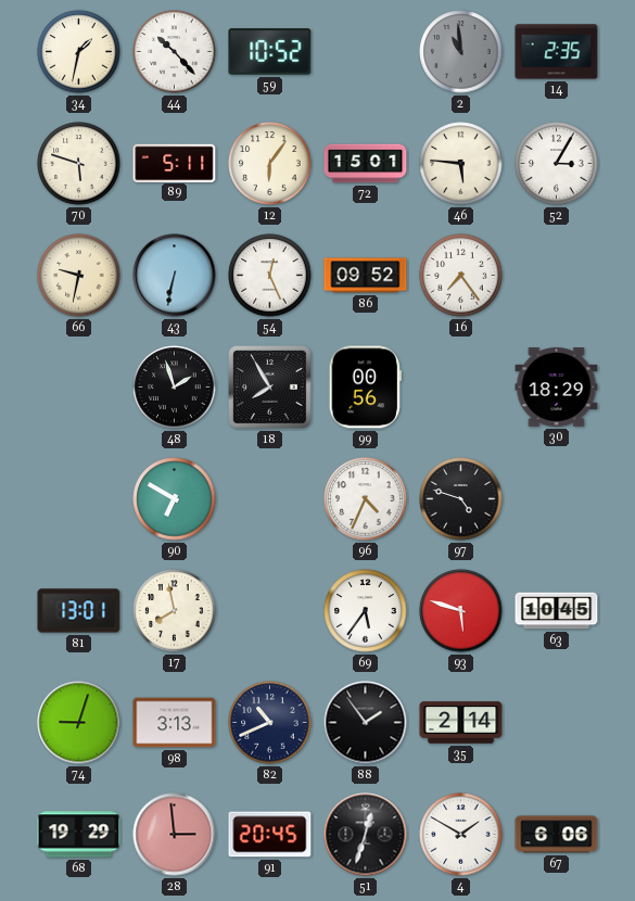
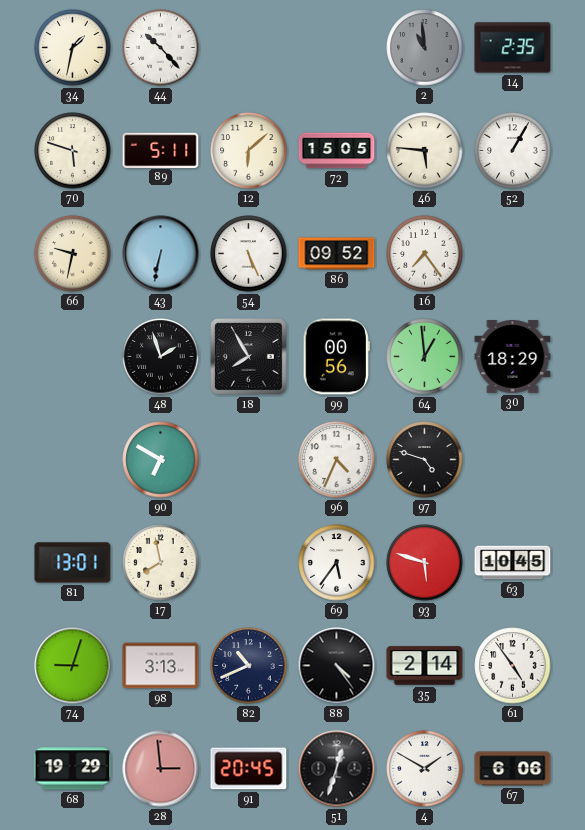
59: 10:52 -> none
12: 6:06 -> 6:08
72: 15:01 -> 15:05
52: 3:05 -> 1:05
54: 12:26 -> 5:26
64: none -> 12:59
88: 1:54 -> 4:24
61: none -> 4:54
